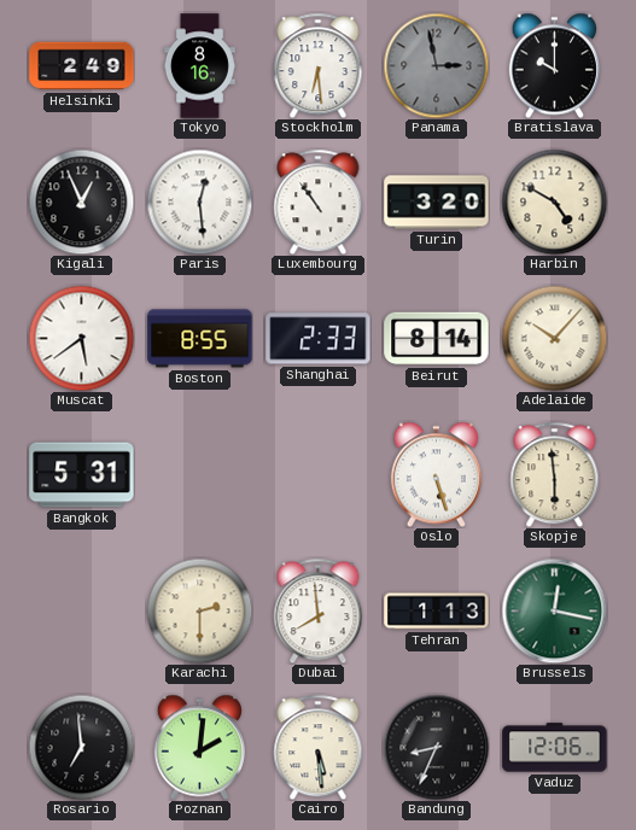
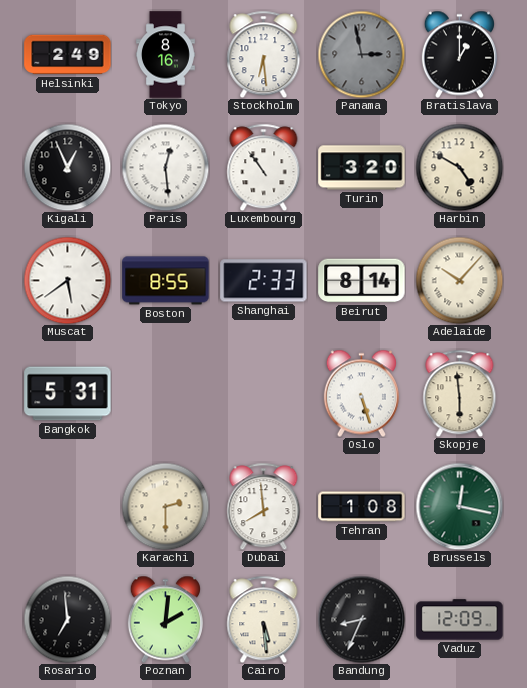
Bratislava: 10:00 -> 1:00
Tehran: 1:13 -> 1:08
Vaduz: 12:06 -> 12:09
